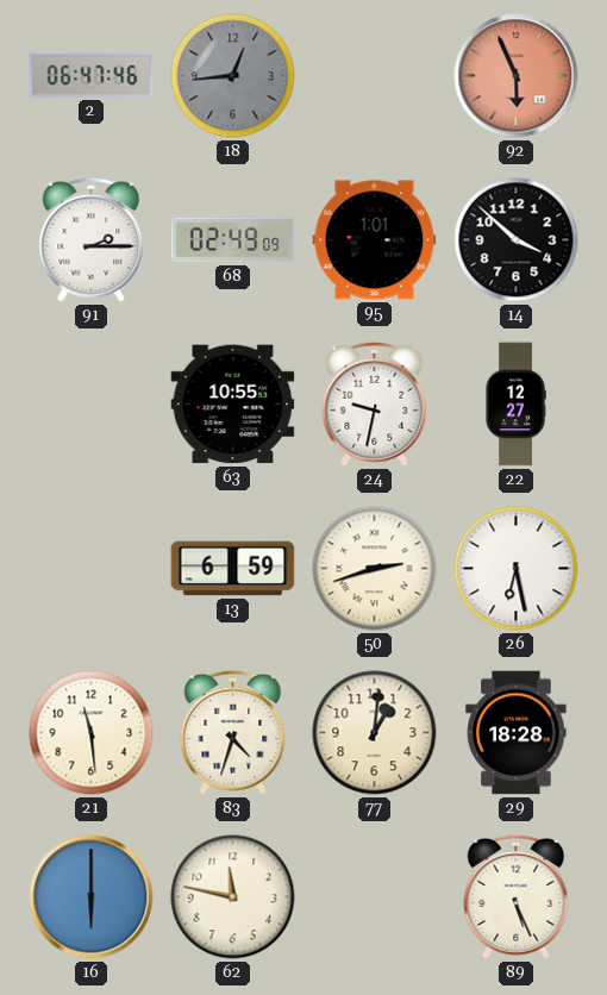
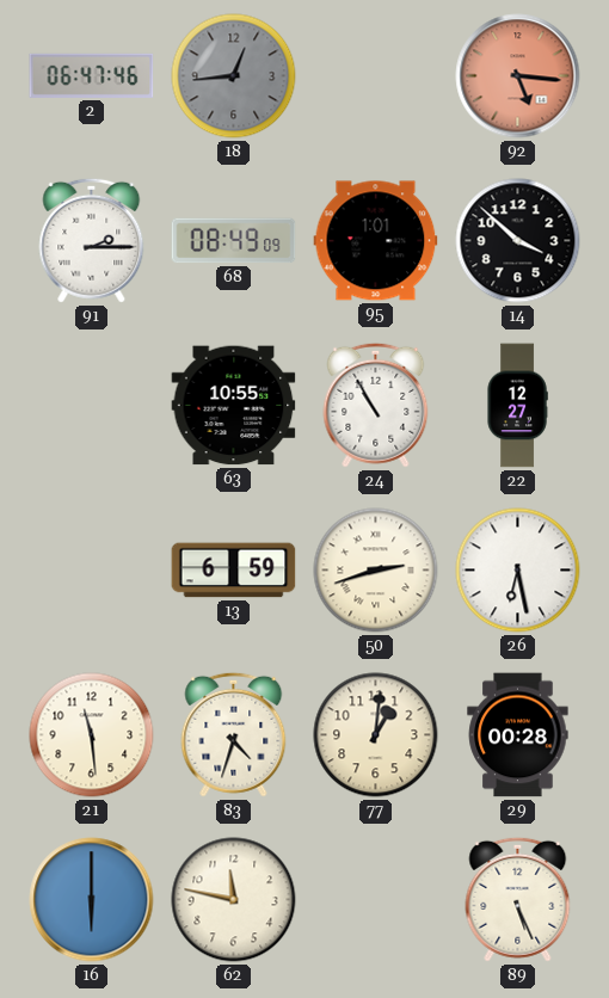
92: 5:56 -> 5:16
68: 02:49 -> 08:49
24: 9:32 -> 10:55
29: 18:28 -> 00:28
